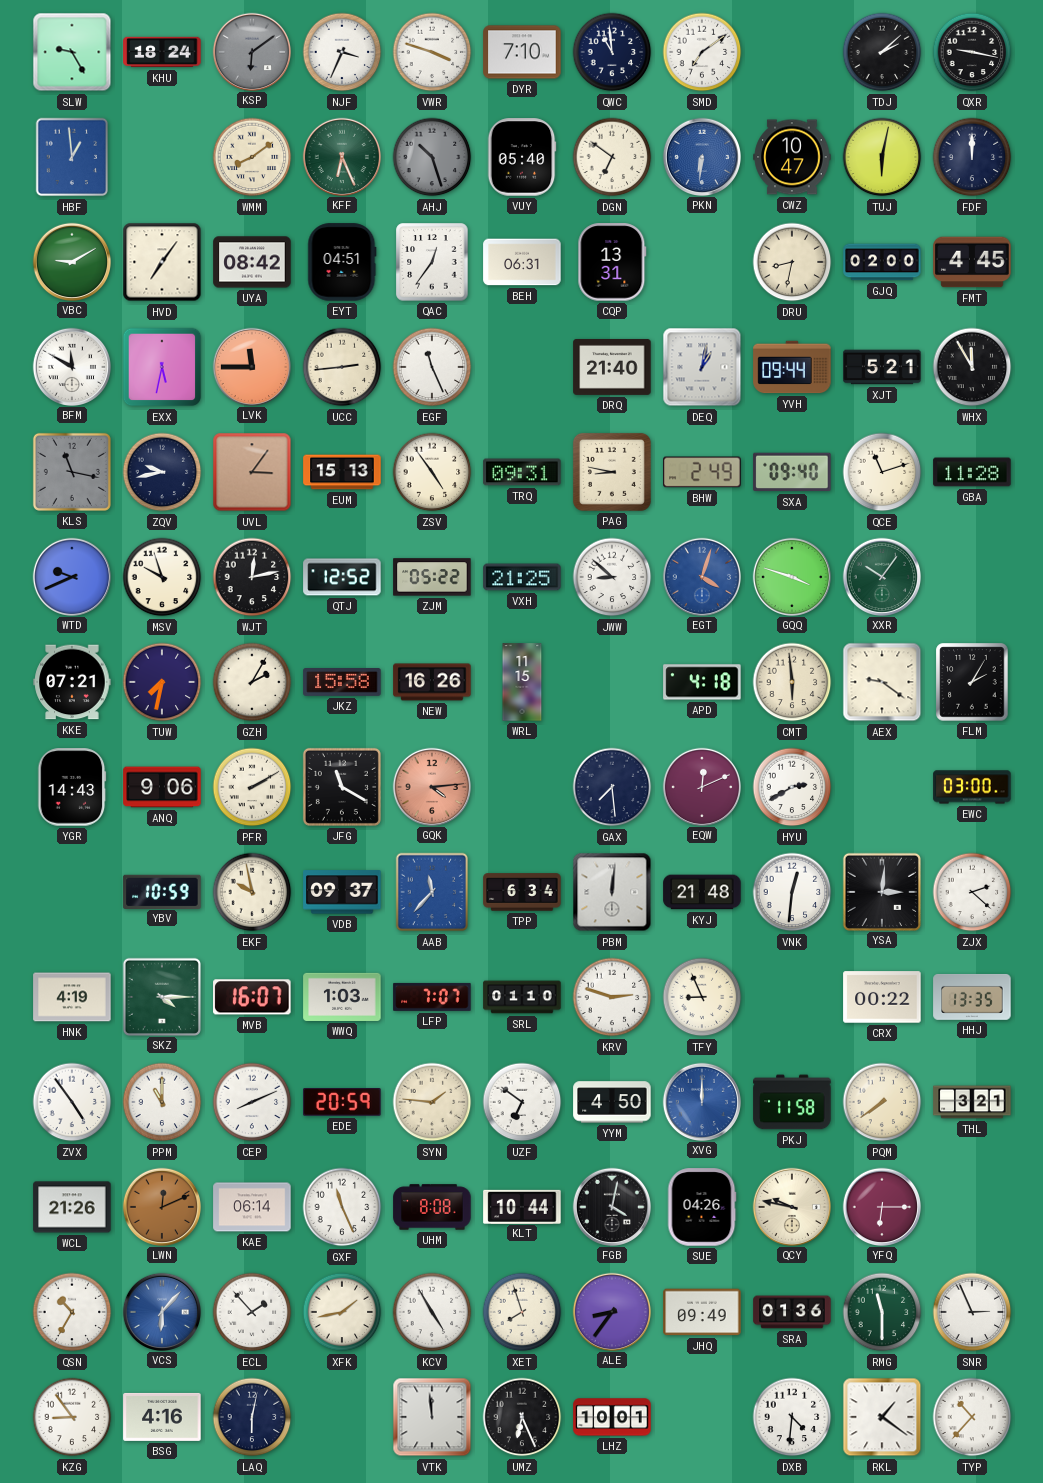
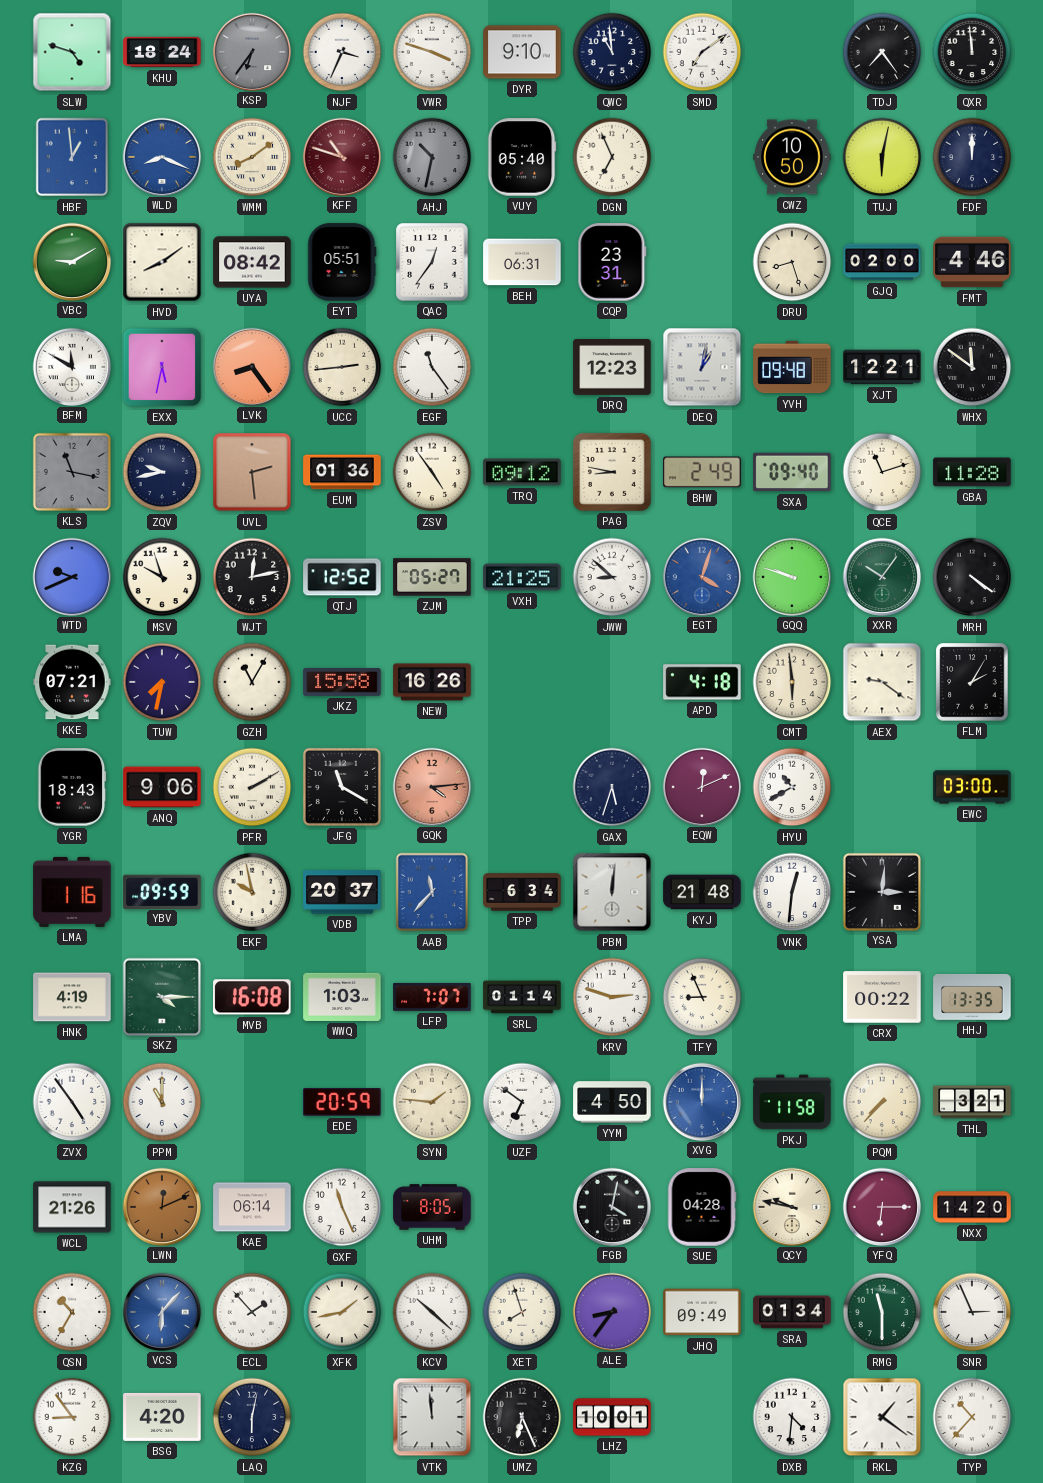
SLW: 9:25 -> 4:48
KSP: 6:09 -> 6:36
DYR: 7:10 -> 9:10
TDJ: 2:08 -> 7:24
QXR: 9:17 -> 11:59
WLD: none -> 8:19
KFF: 6:26 -> 10:48
KFF dial: green -> burgundy
AHJ: 10:27 -> 10:32
DGN: 6:51 -> 6:56
PKN: 6:31 -> none
CWZ: 10:47 -> 10:50
HVD: 7:06 -> 8:09
EYT: 04:51 -> 05:51
CQP: 13:31 -> 23:31
DRU: 8:32 -> 8:27
FMT: 4:45 -> 4:46
LVK: 11:45 -> 8:24
EGF: 11:26 -> 11:24
DRQ: 21:40 -> 12:23
YVH: 09:44 -> 09:48
XJT: 5:21 -> 12:21
WHX: 11:55 -> 11:51
UVL: 3:06 -> 2:29
EUM: 15:13 -> 01:36
TRQ: 09:31 -> 09:12
ZJM: 05:22 -> 05:27
GQQ: 3:48 -> 9:48
MRH: none -> 4:21
GZH: 2:05 -> 11:05
WRL: 11:15 -> none
YGR: 14:43 -> 18:43
GAX: 7:29 -> 5:33
HYU: 2:40 -> 10:40
LMA: none -> 1:16
YBV: 10:59 -> 09:59
VDB: 09:37 -> 20:37
ZJX: 2:22 -> none
MVB: 16:07 -> 16:08
SRL: 01:10 -> 01:14
CEP: 8:11 -> none
PQM: 7:39 -> 7:37
UHM: 8:08 -> 8:05
KLT: 10:44 -> none
SUE: 04:26 -> 04:28
NXX: none -> 14:20
KCV: 4:55 -> 10:22
SRA: 01:36 -> 01:34
BSG: 4:16 -> 4:20
